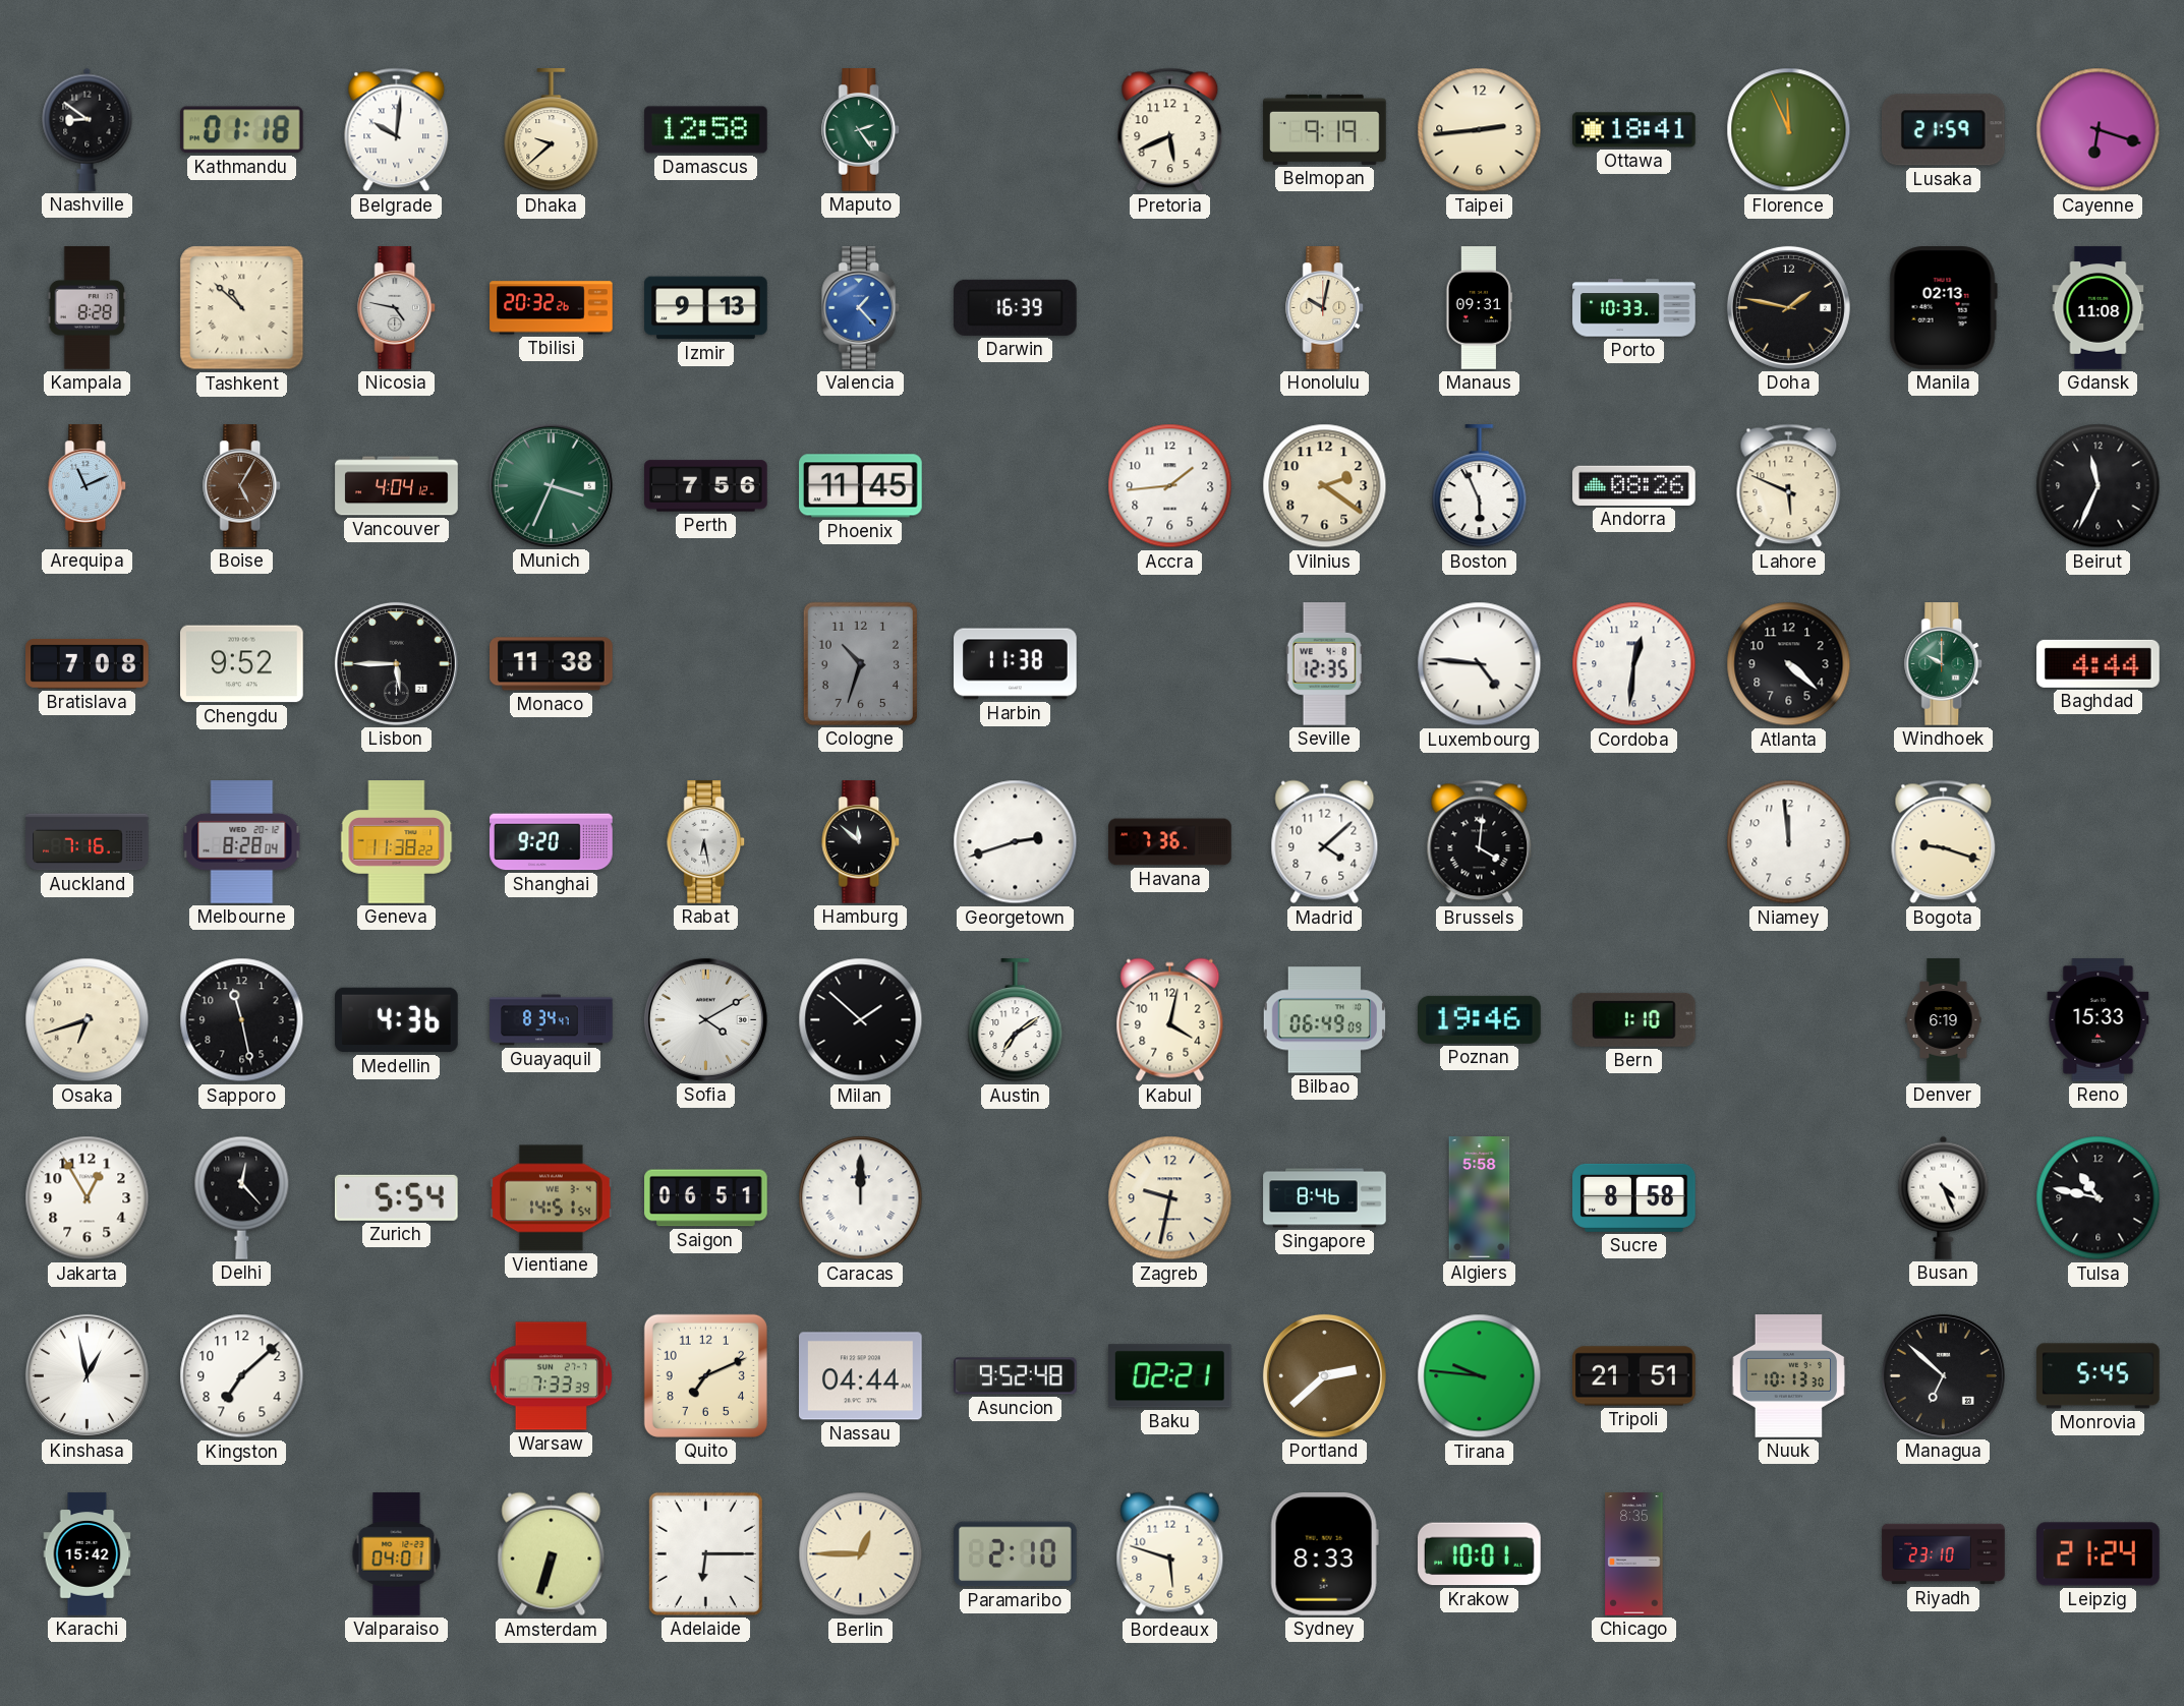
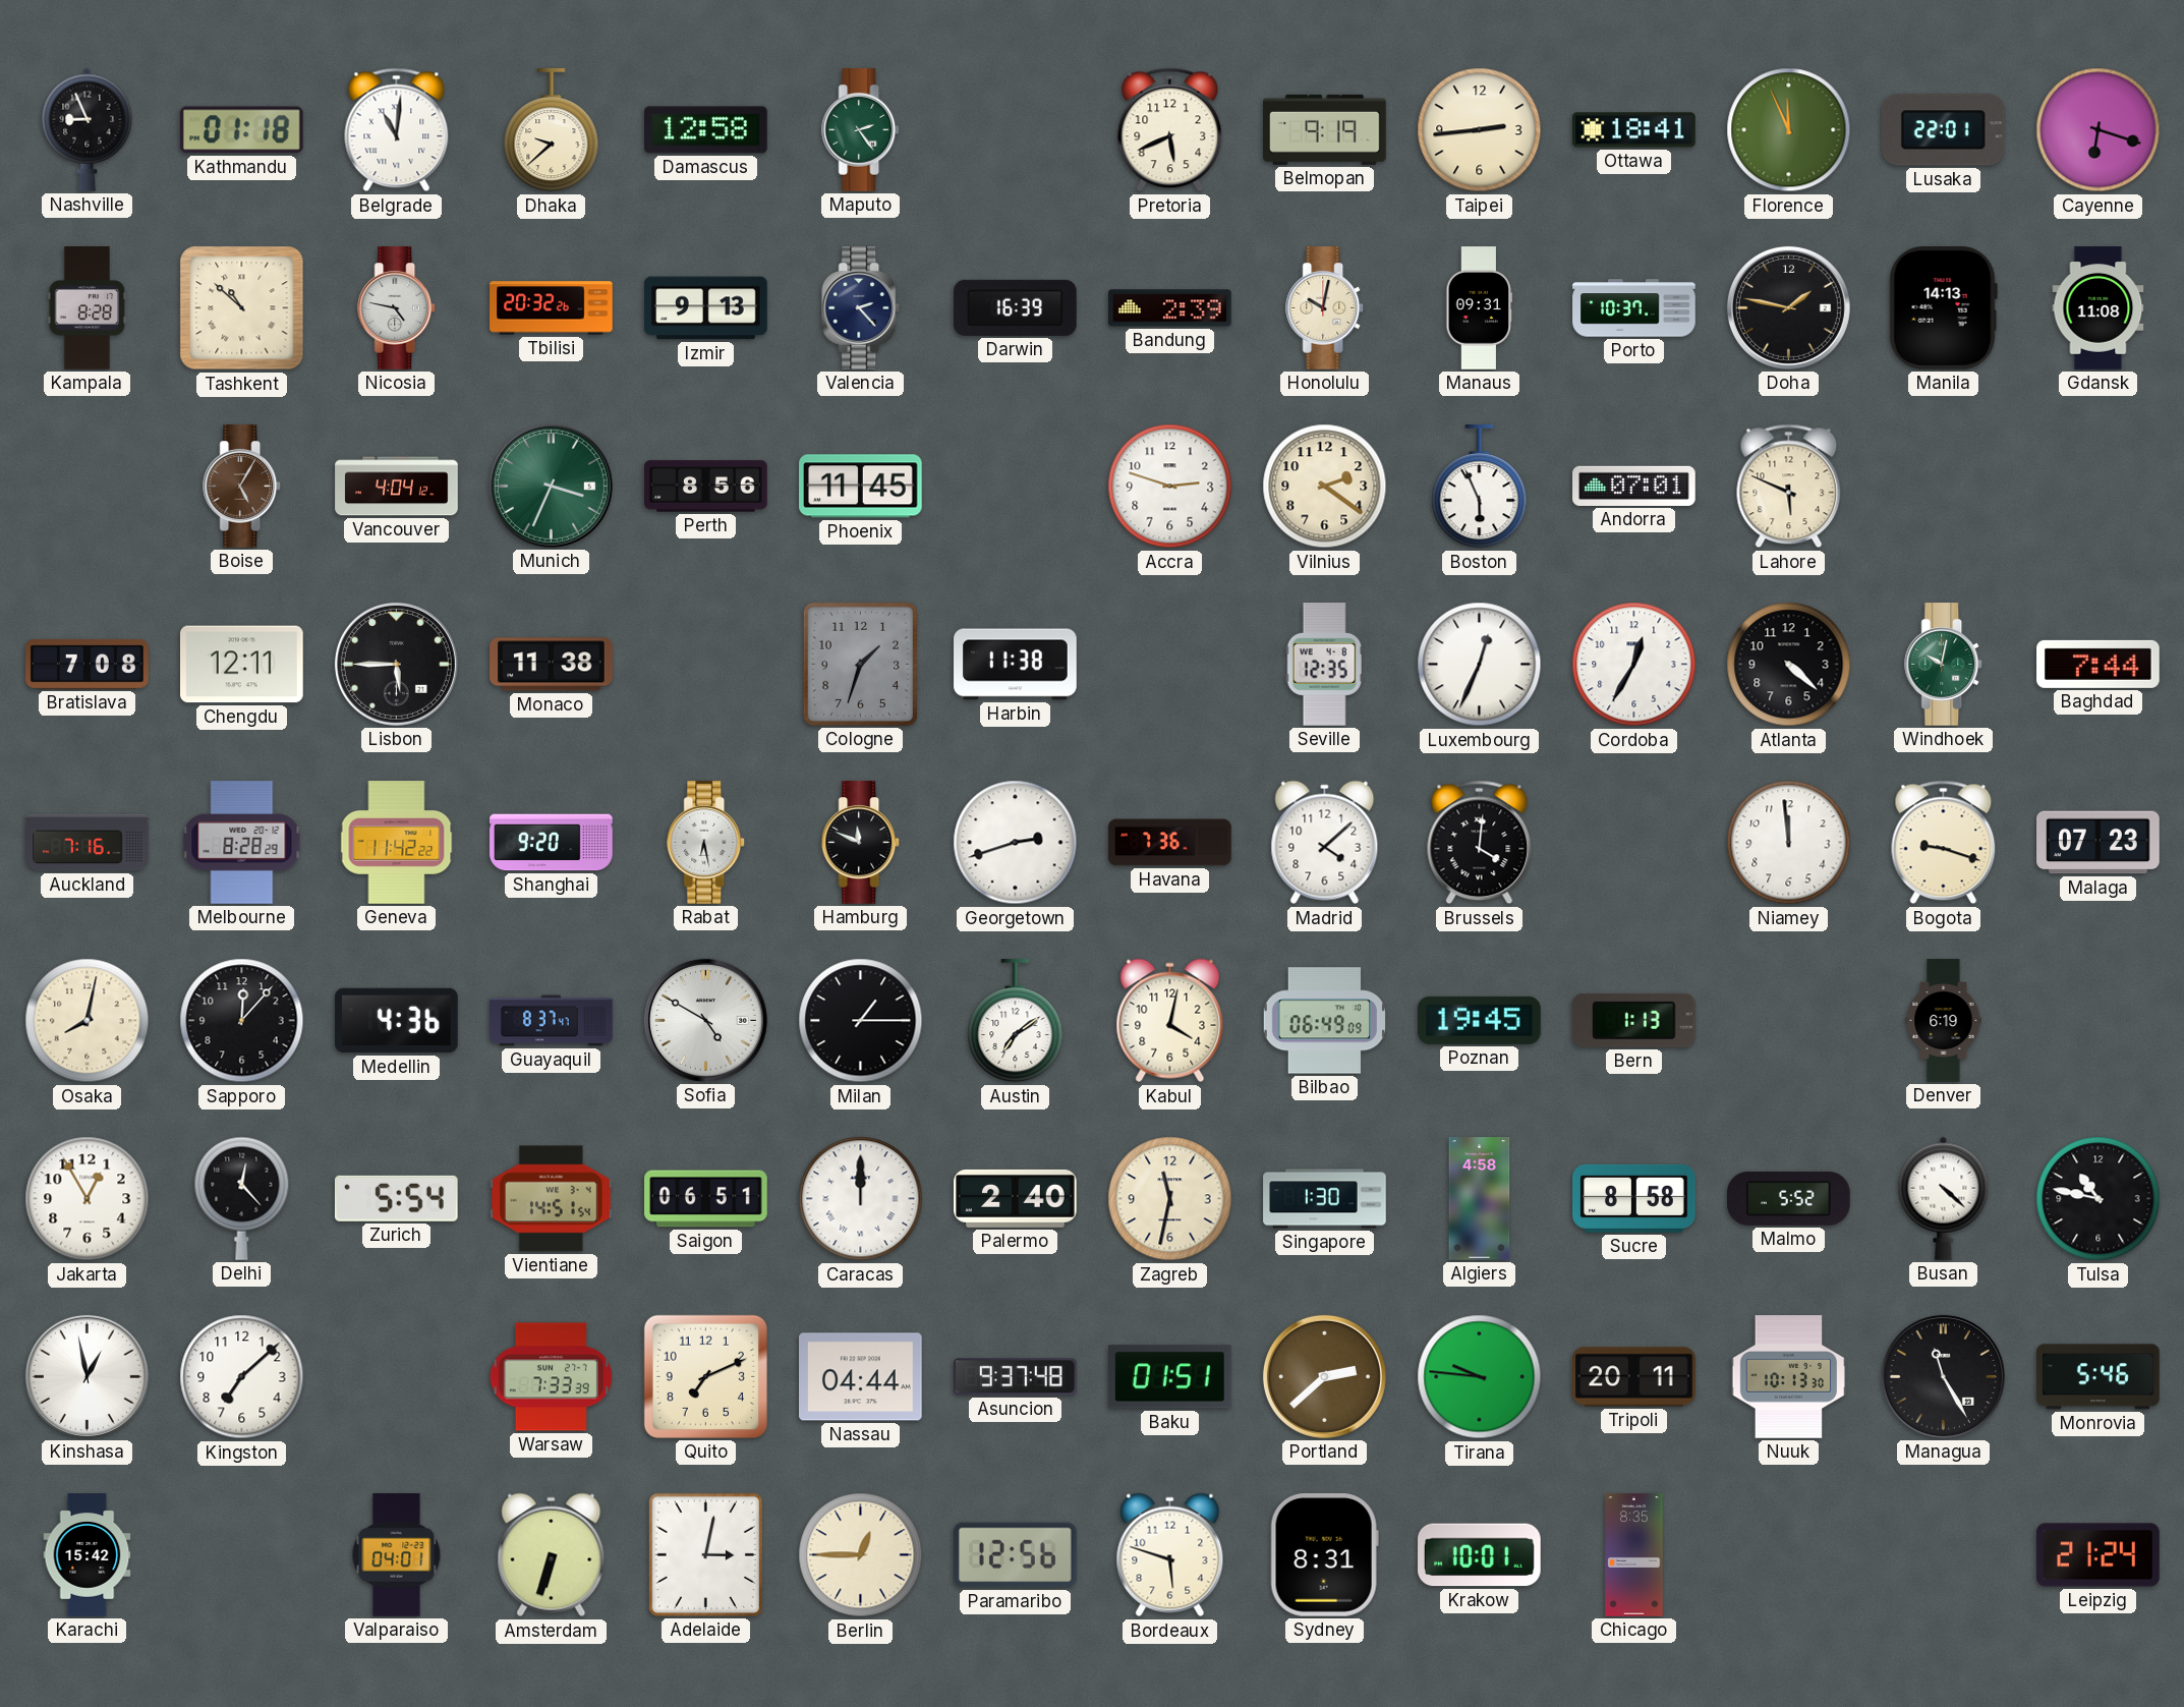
Nashville: 8:51 -> 8:56
Belgrade: 10:01 -> 11:01
Lusaka: 21:59 -> 22:01
Valencia: 1:23 -> 2:23
Valencia dial: blue -> navy
Bandung: none -> 2:39
Porto: 10:33 -> 10:37
Manila: 02:13 -> 14:13
Arequipa: 11:11 -> none
Perth: 7:56 -> 8:56
Accra: 1:44 -> 2:48
Andorra: 08:26 -> 07:01
Beirut: 11:34 -> none
Chengdu: 9:52 -> 12:11
Cologne: 10:33 -> 1:33
Luxembourg: 4:46 -> 12:34
Cordoba: 12:31 -> 12:35
Windhoek: 10:00 -> 10:02
Baghdad: 4:44 -> 7:44
Melbourne: 8:28:04 -> 8:28:29
Geneva: 11:38 -> 11:42
Hamburg: 11:52 -> 11:49
Malaga: none -> 07:23
Osaka: 6:42 -> 8:02
Sapporo: 11:28 -> 12:07
Guayaquil: 8:34 -> 8:37
Sofia: 4:10 -> 4:50
Milan: 1:52 -> 1:15
Poznan: 19:46 -> 19:45
Bern: 1:10 -> 1:13
Reno: 15:33 -> none
Palermo: none -> 2:40
Zagreb: 9:32 -> 11:32
Singapore: 8:46 -> 1:30
Algiers: 5:58 -> 4:58
Malmo: none -> 5:52
Busan: 4:26 -> 4:22
Asuncion: 9:52 -> 9:37
Baku: 02:21 -> 01:51
Tripoli: 21:51 -> 20:11
Managua: 6:52 -> 11:25
Monrovia: 5:45 -> 5:46
Adelaide: 6:15 -> 3:02
Paramaribo: 2:10 -> 12:56
Sydney: 8:33 -> 8:31
Riyadh: 23:10 -> none
